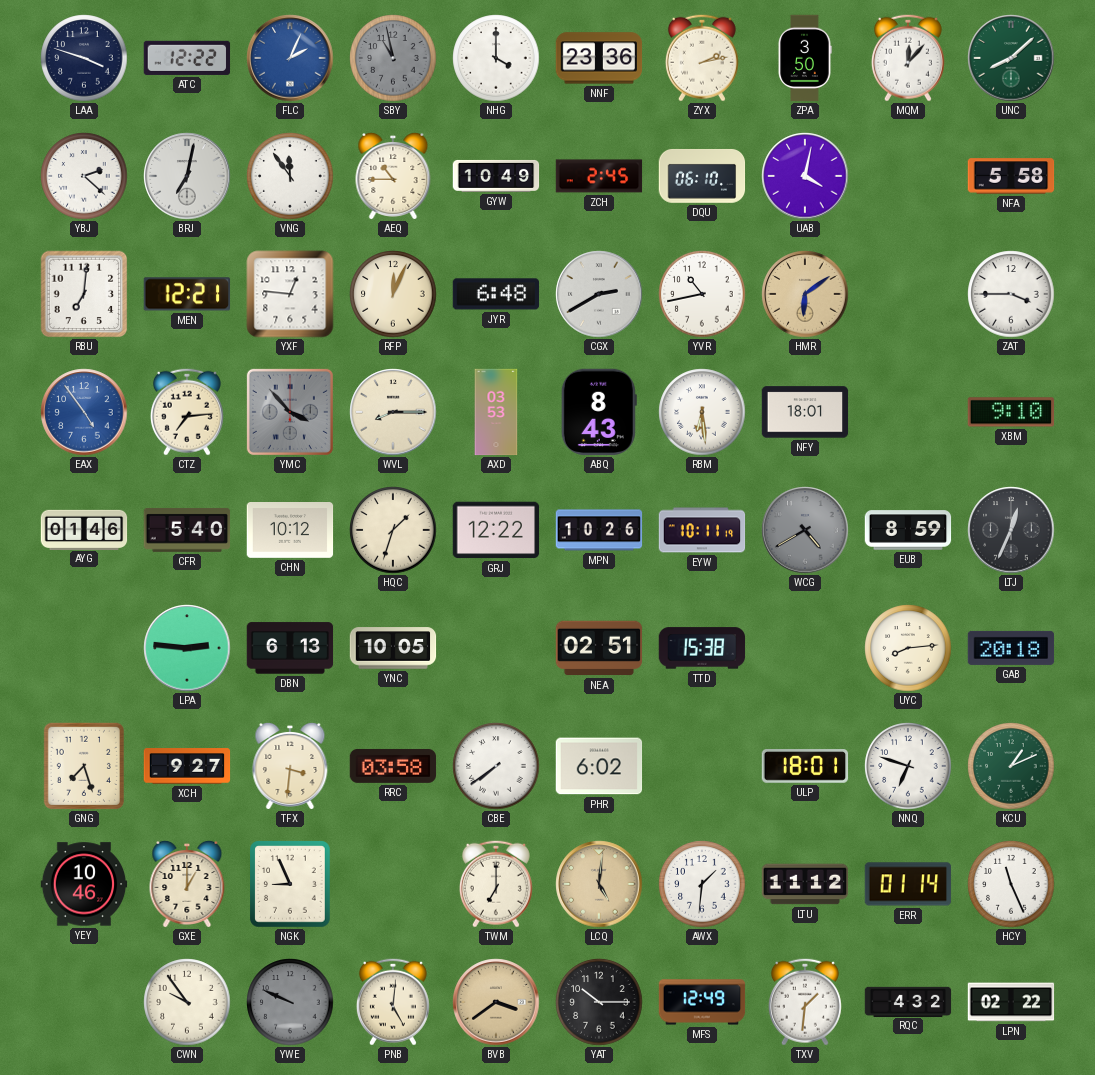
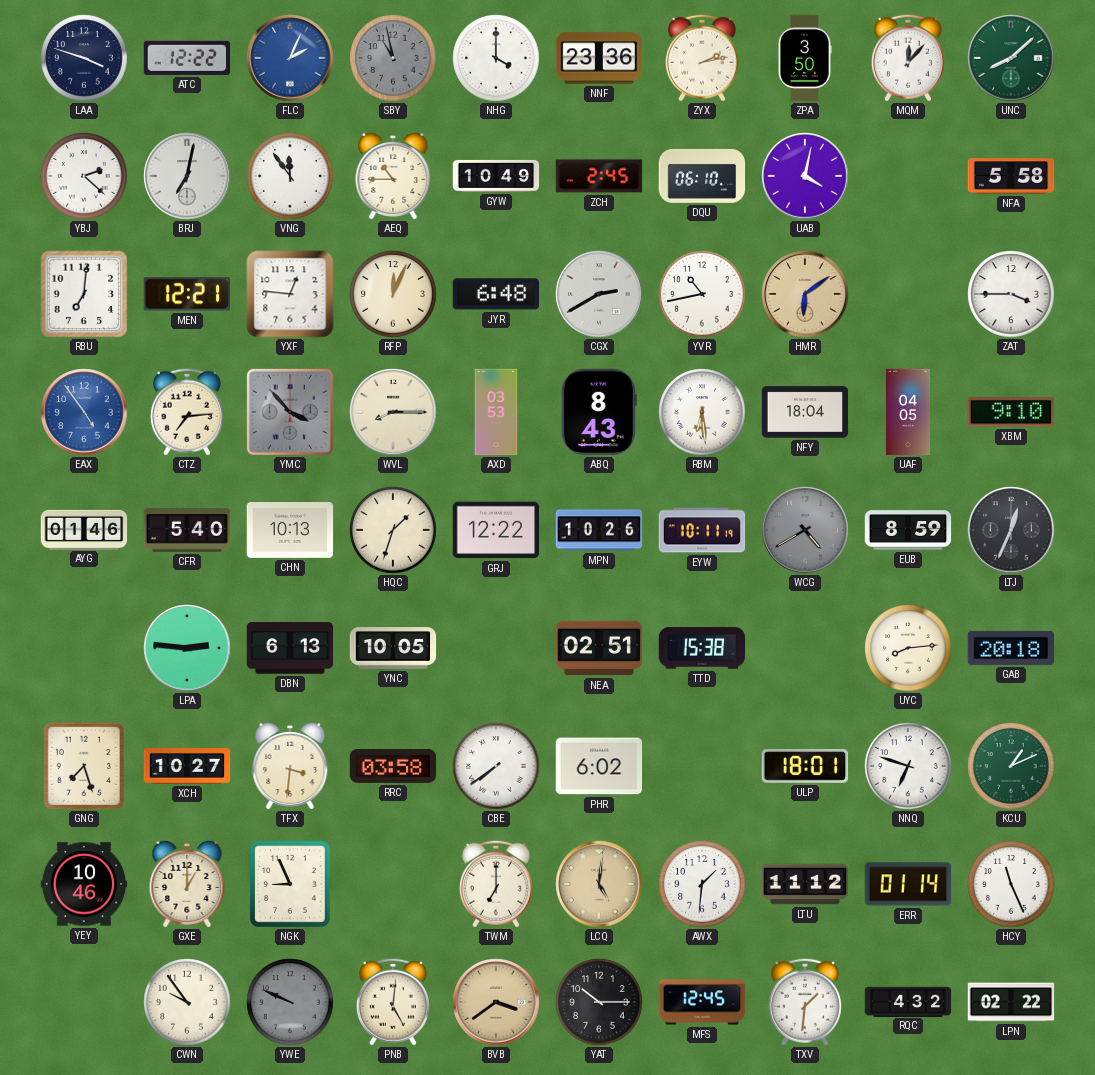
NFY: 18:01 -> 18:04
UAF: none -> 04:05
CHN: 10:12 -> 10:13
XCH: 9:27 -> 10:27
MFS: 12:49 -> 12:45
